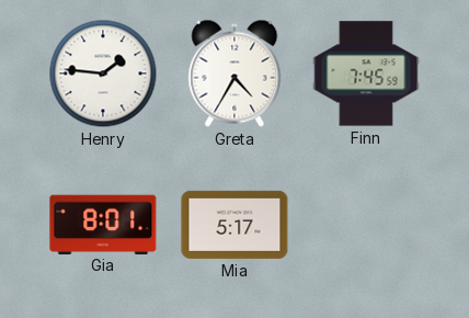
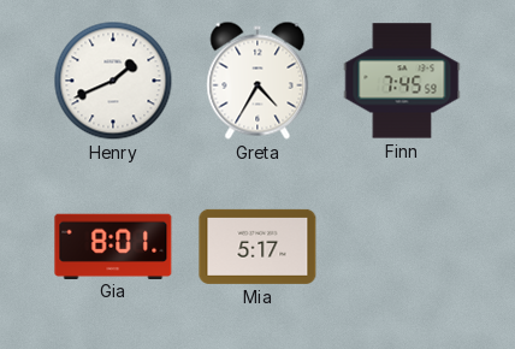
Henry: 1:46 -> 1:41
